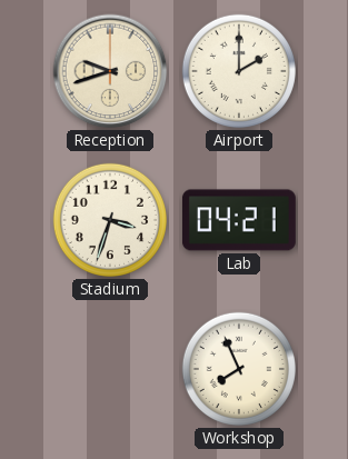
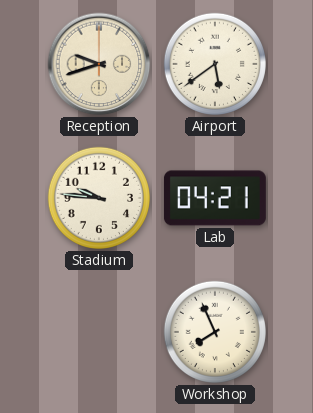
Airport: 2:00 -> 5:39
Stadium: 3:33 -> 9:46
